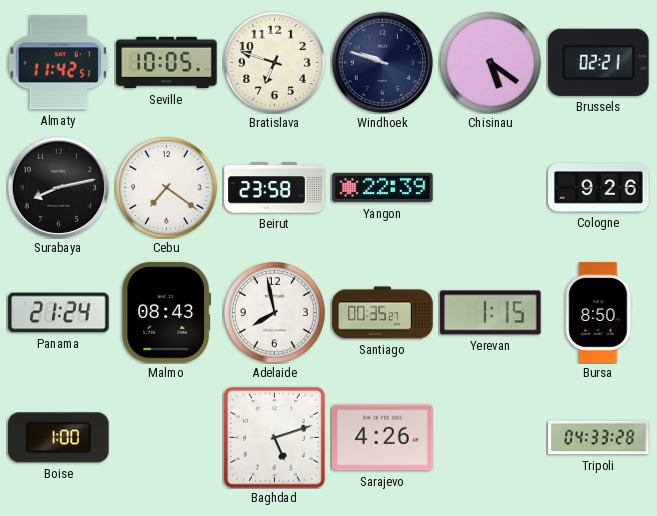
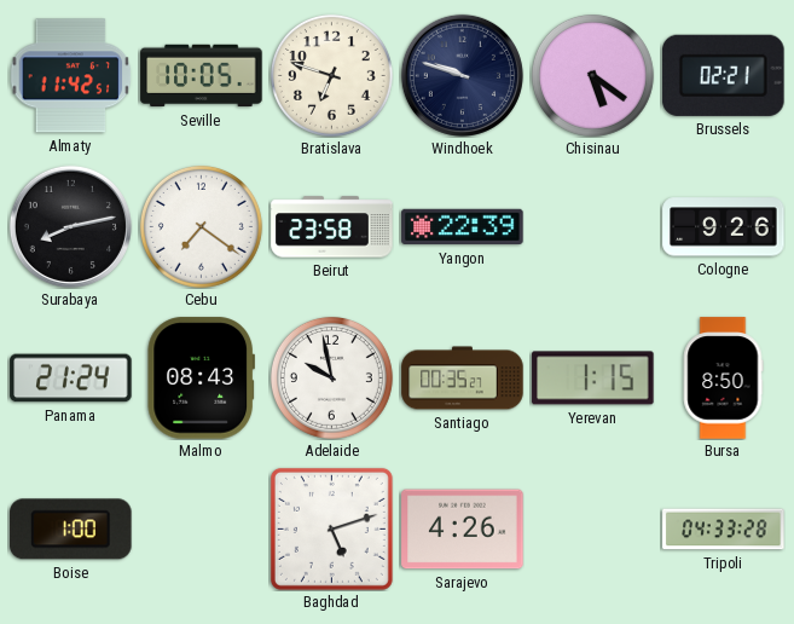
Adelaide: 7:58 -> 9:58
